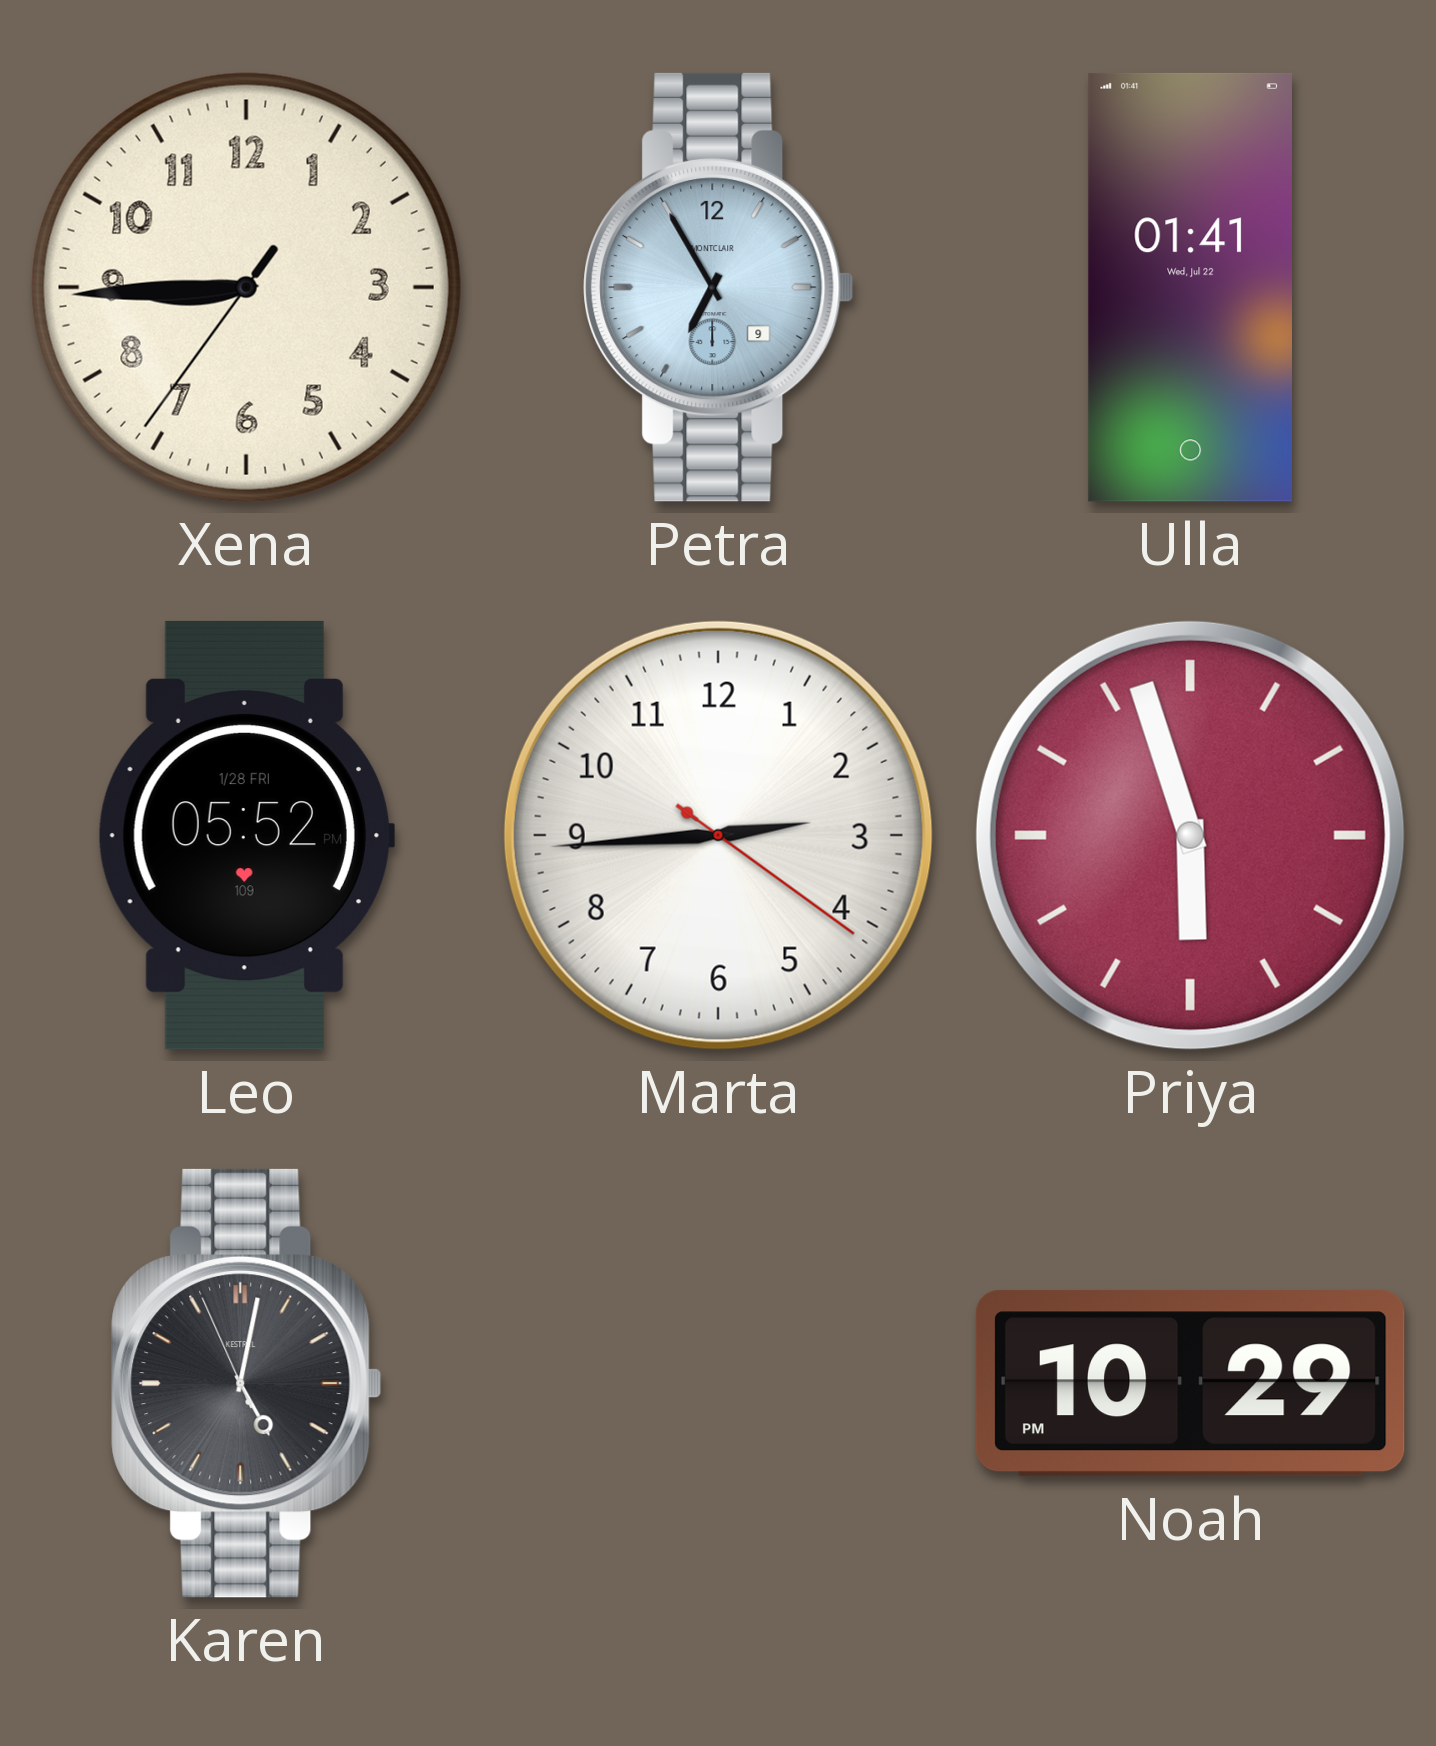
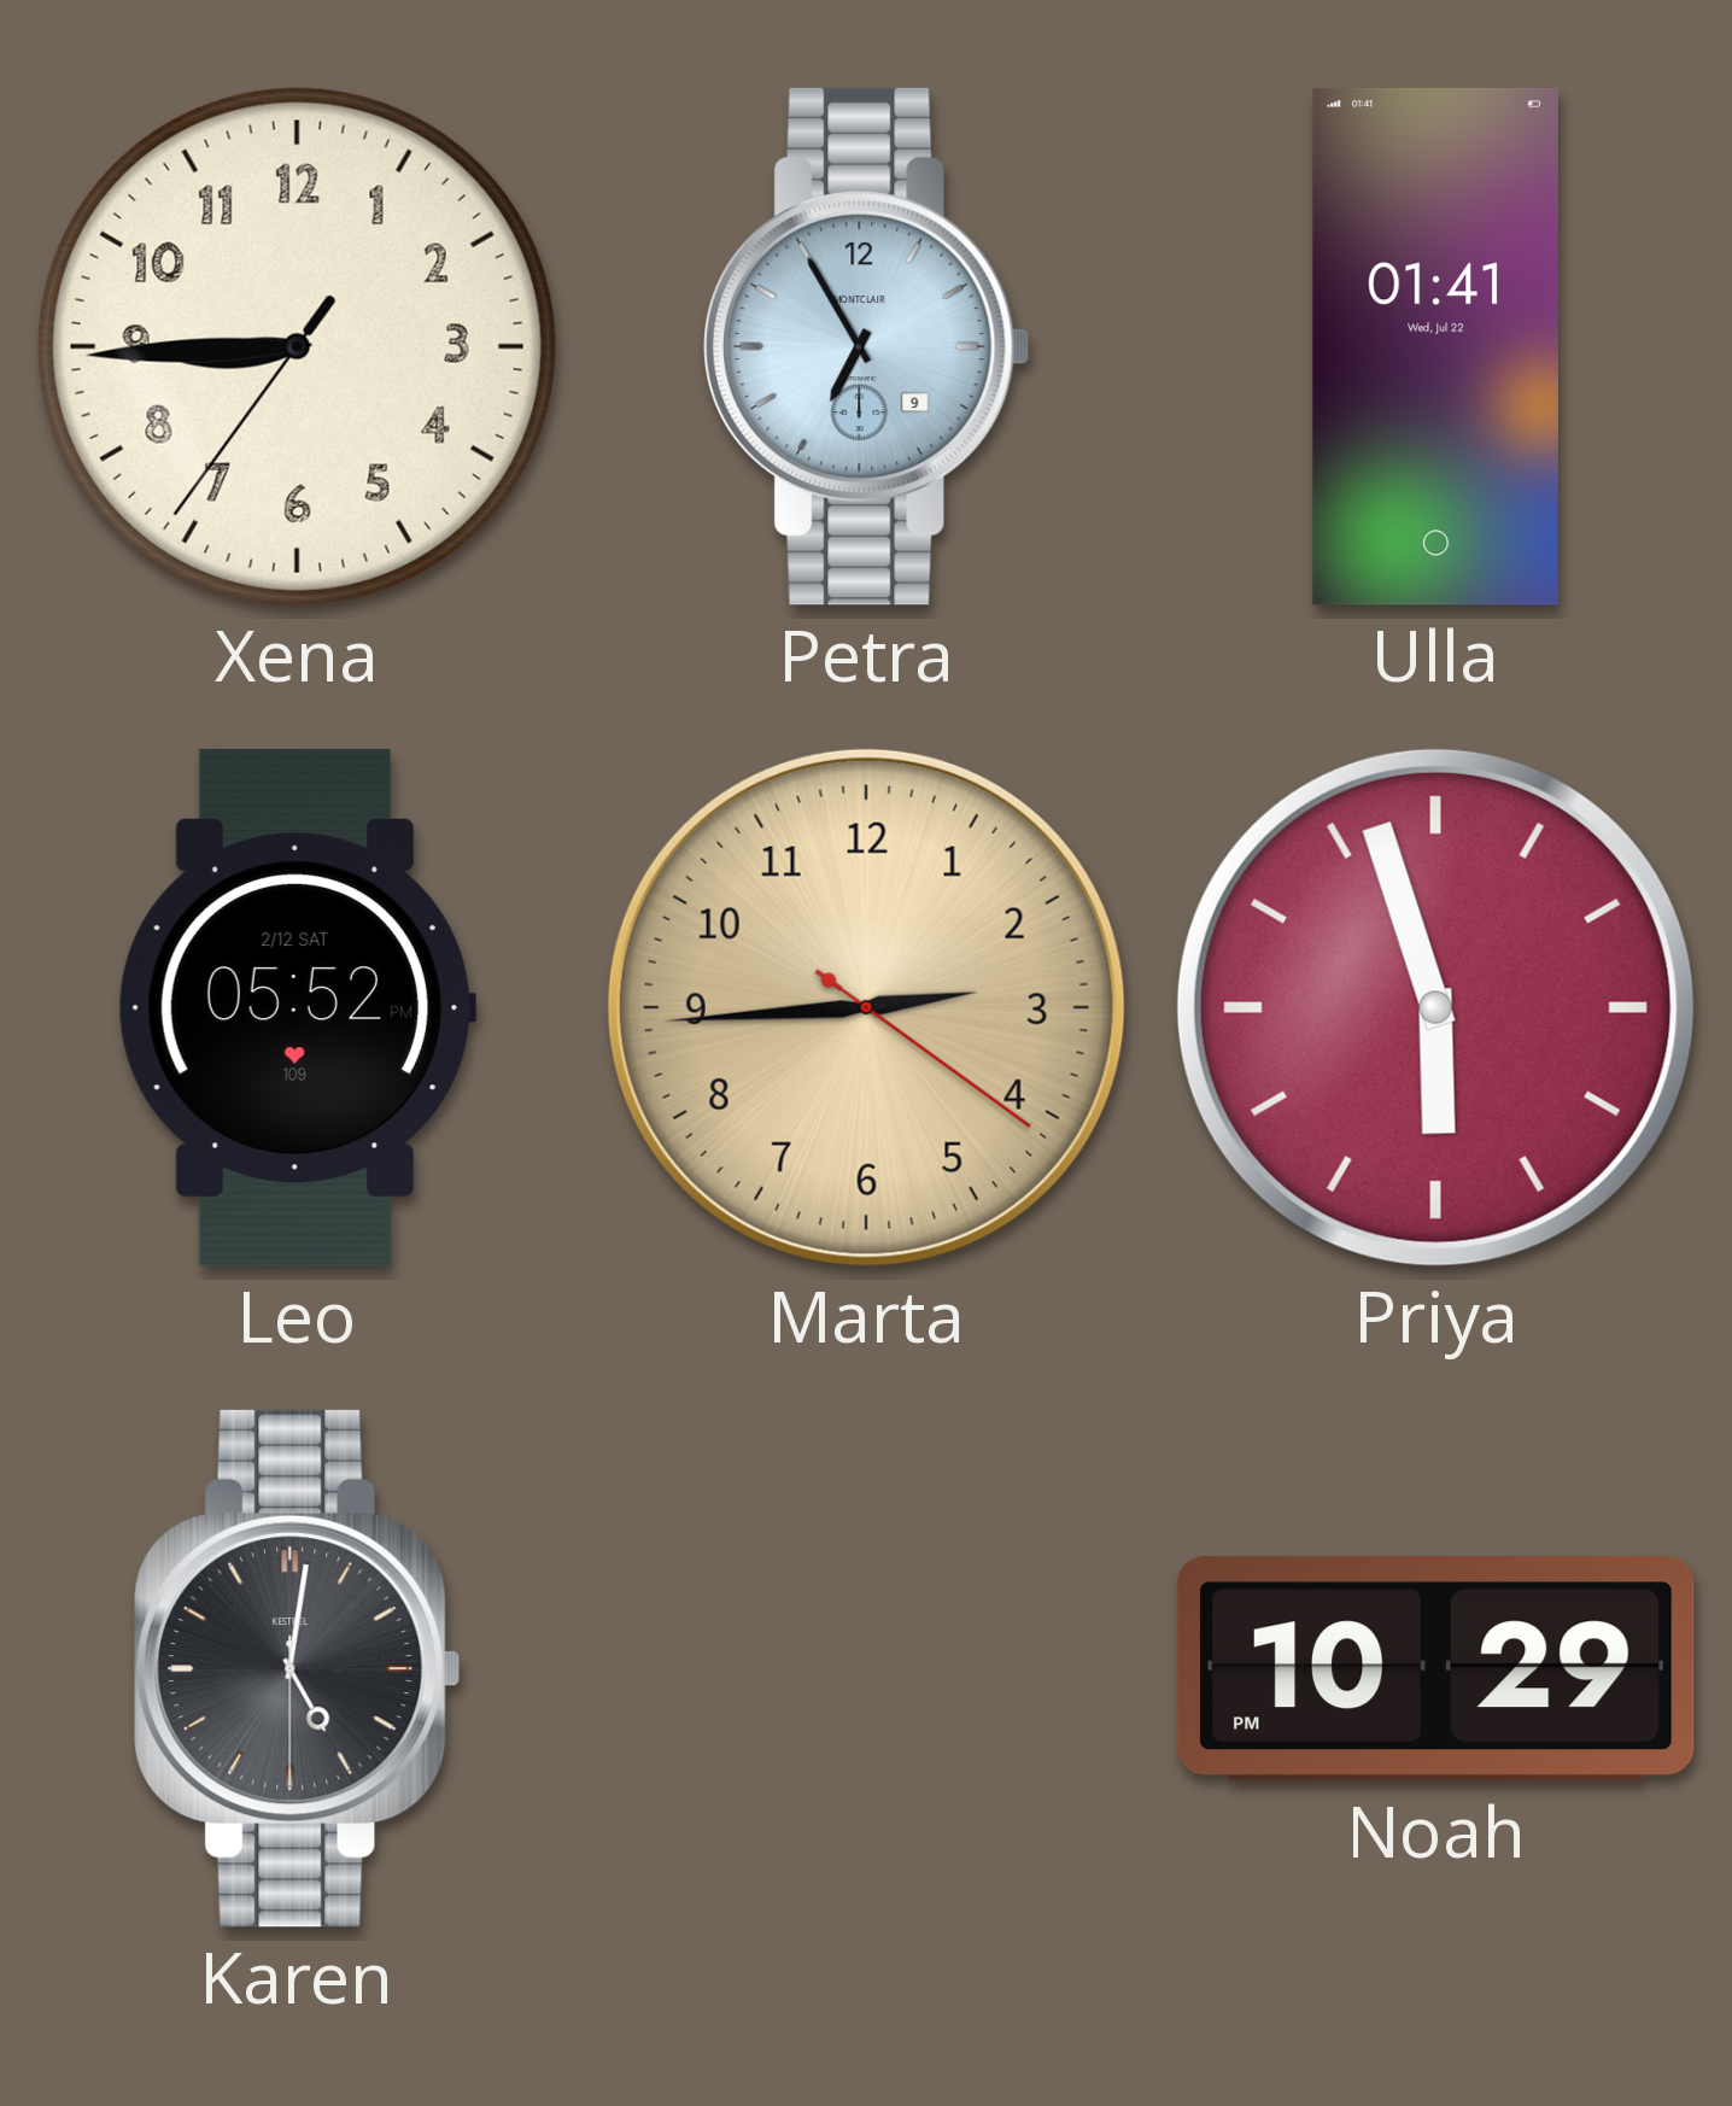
Leo date: 1/28 FRI -> 2/12 SAT
Marta dial: white -> champagne
Karen: 5:01:56 -> 5:01:30
